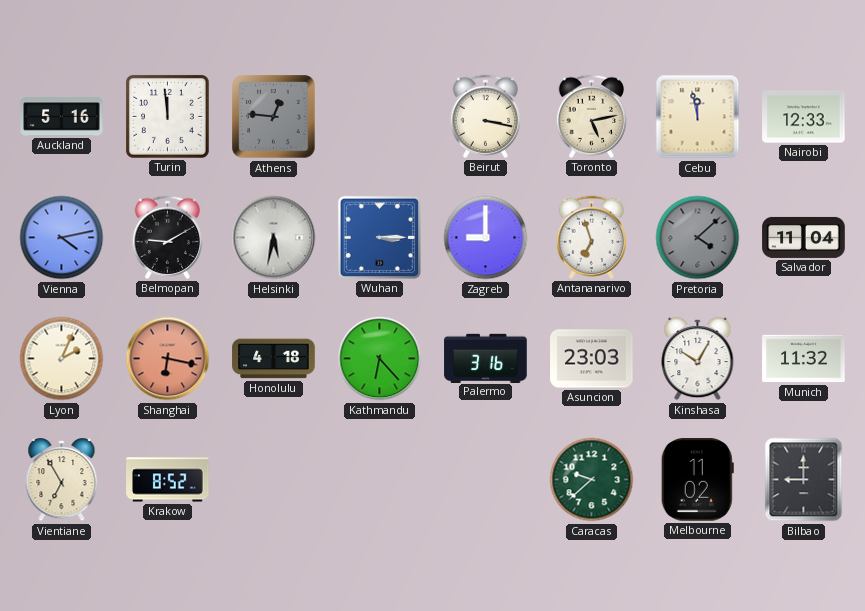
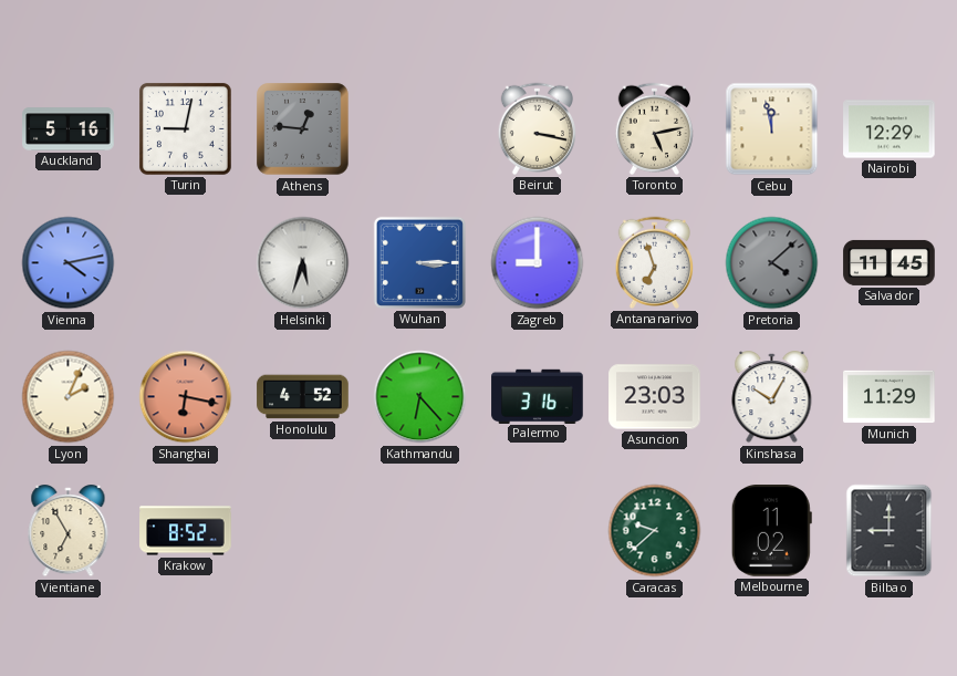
Turin: 11:59 -> 9:02
Nairobi: 12:33 -> 12:29
Belmopan: 9:10 -> none
Helsinki: 5:32 -> 5:33
Salvador: 11:04 -> 11:45
Honolulu: 4:18 -> 4:52
Munich: 11:32 -> 11:29
